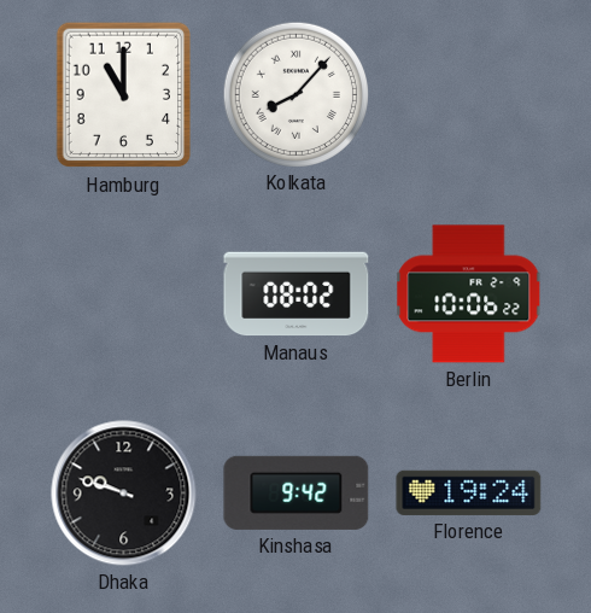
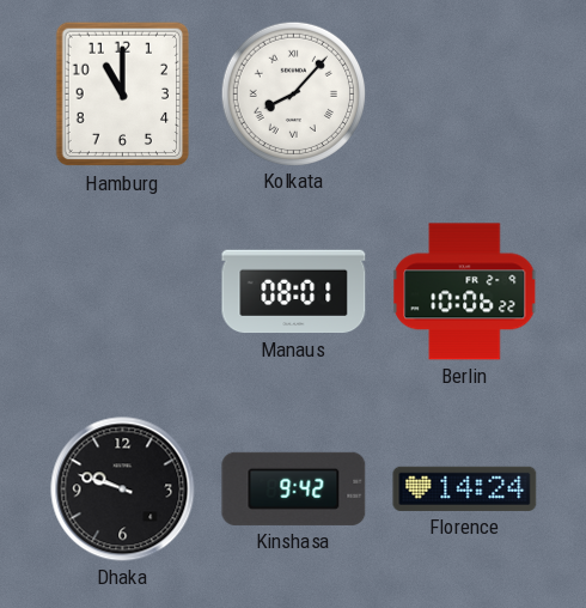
Manaus: 08:02 -> 08:01
Florence: 19:24 -> 14:24
